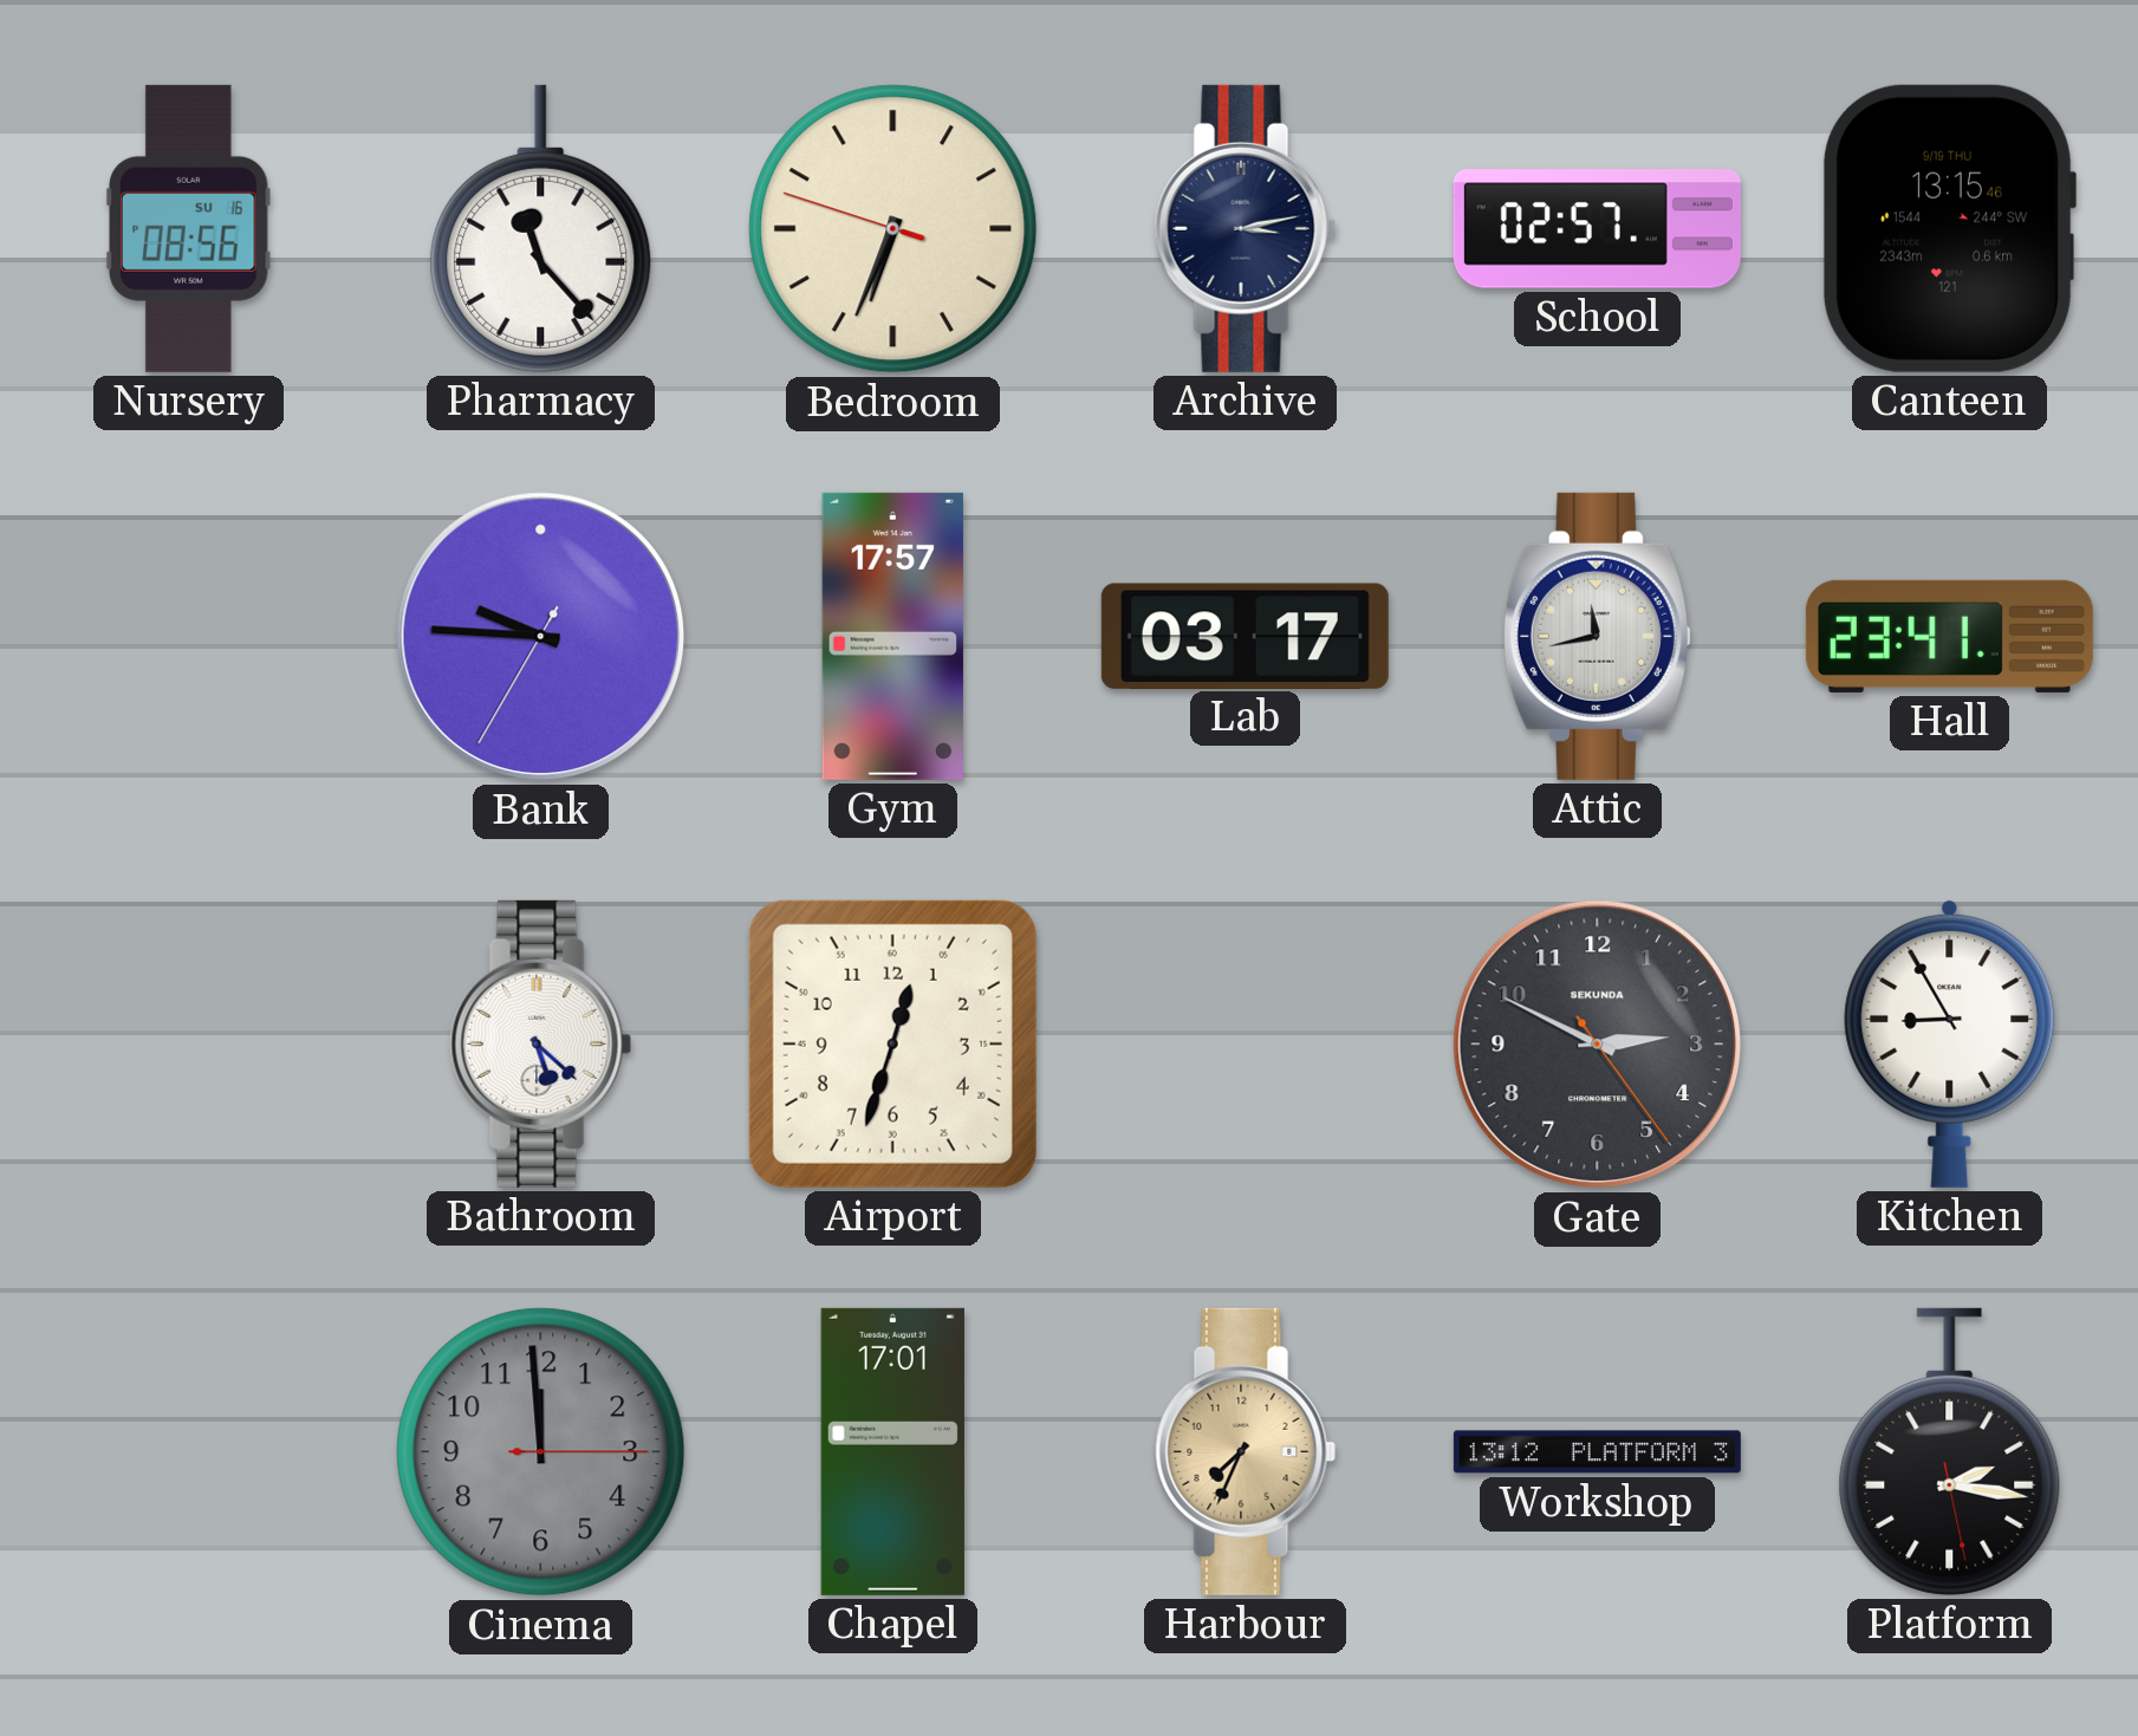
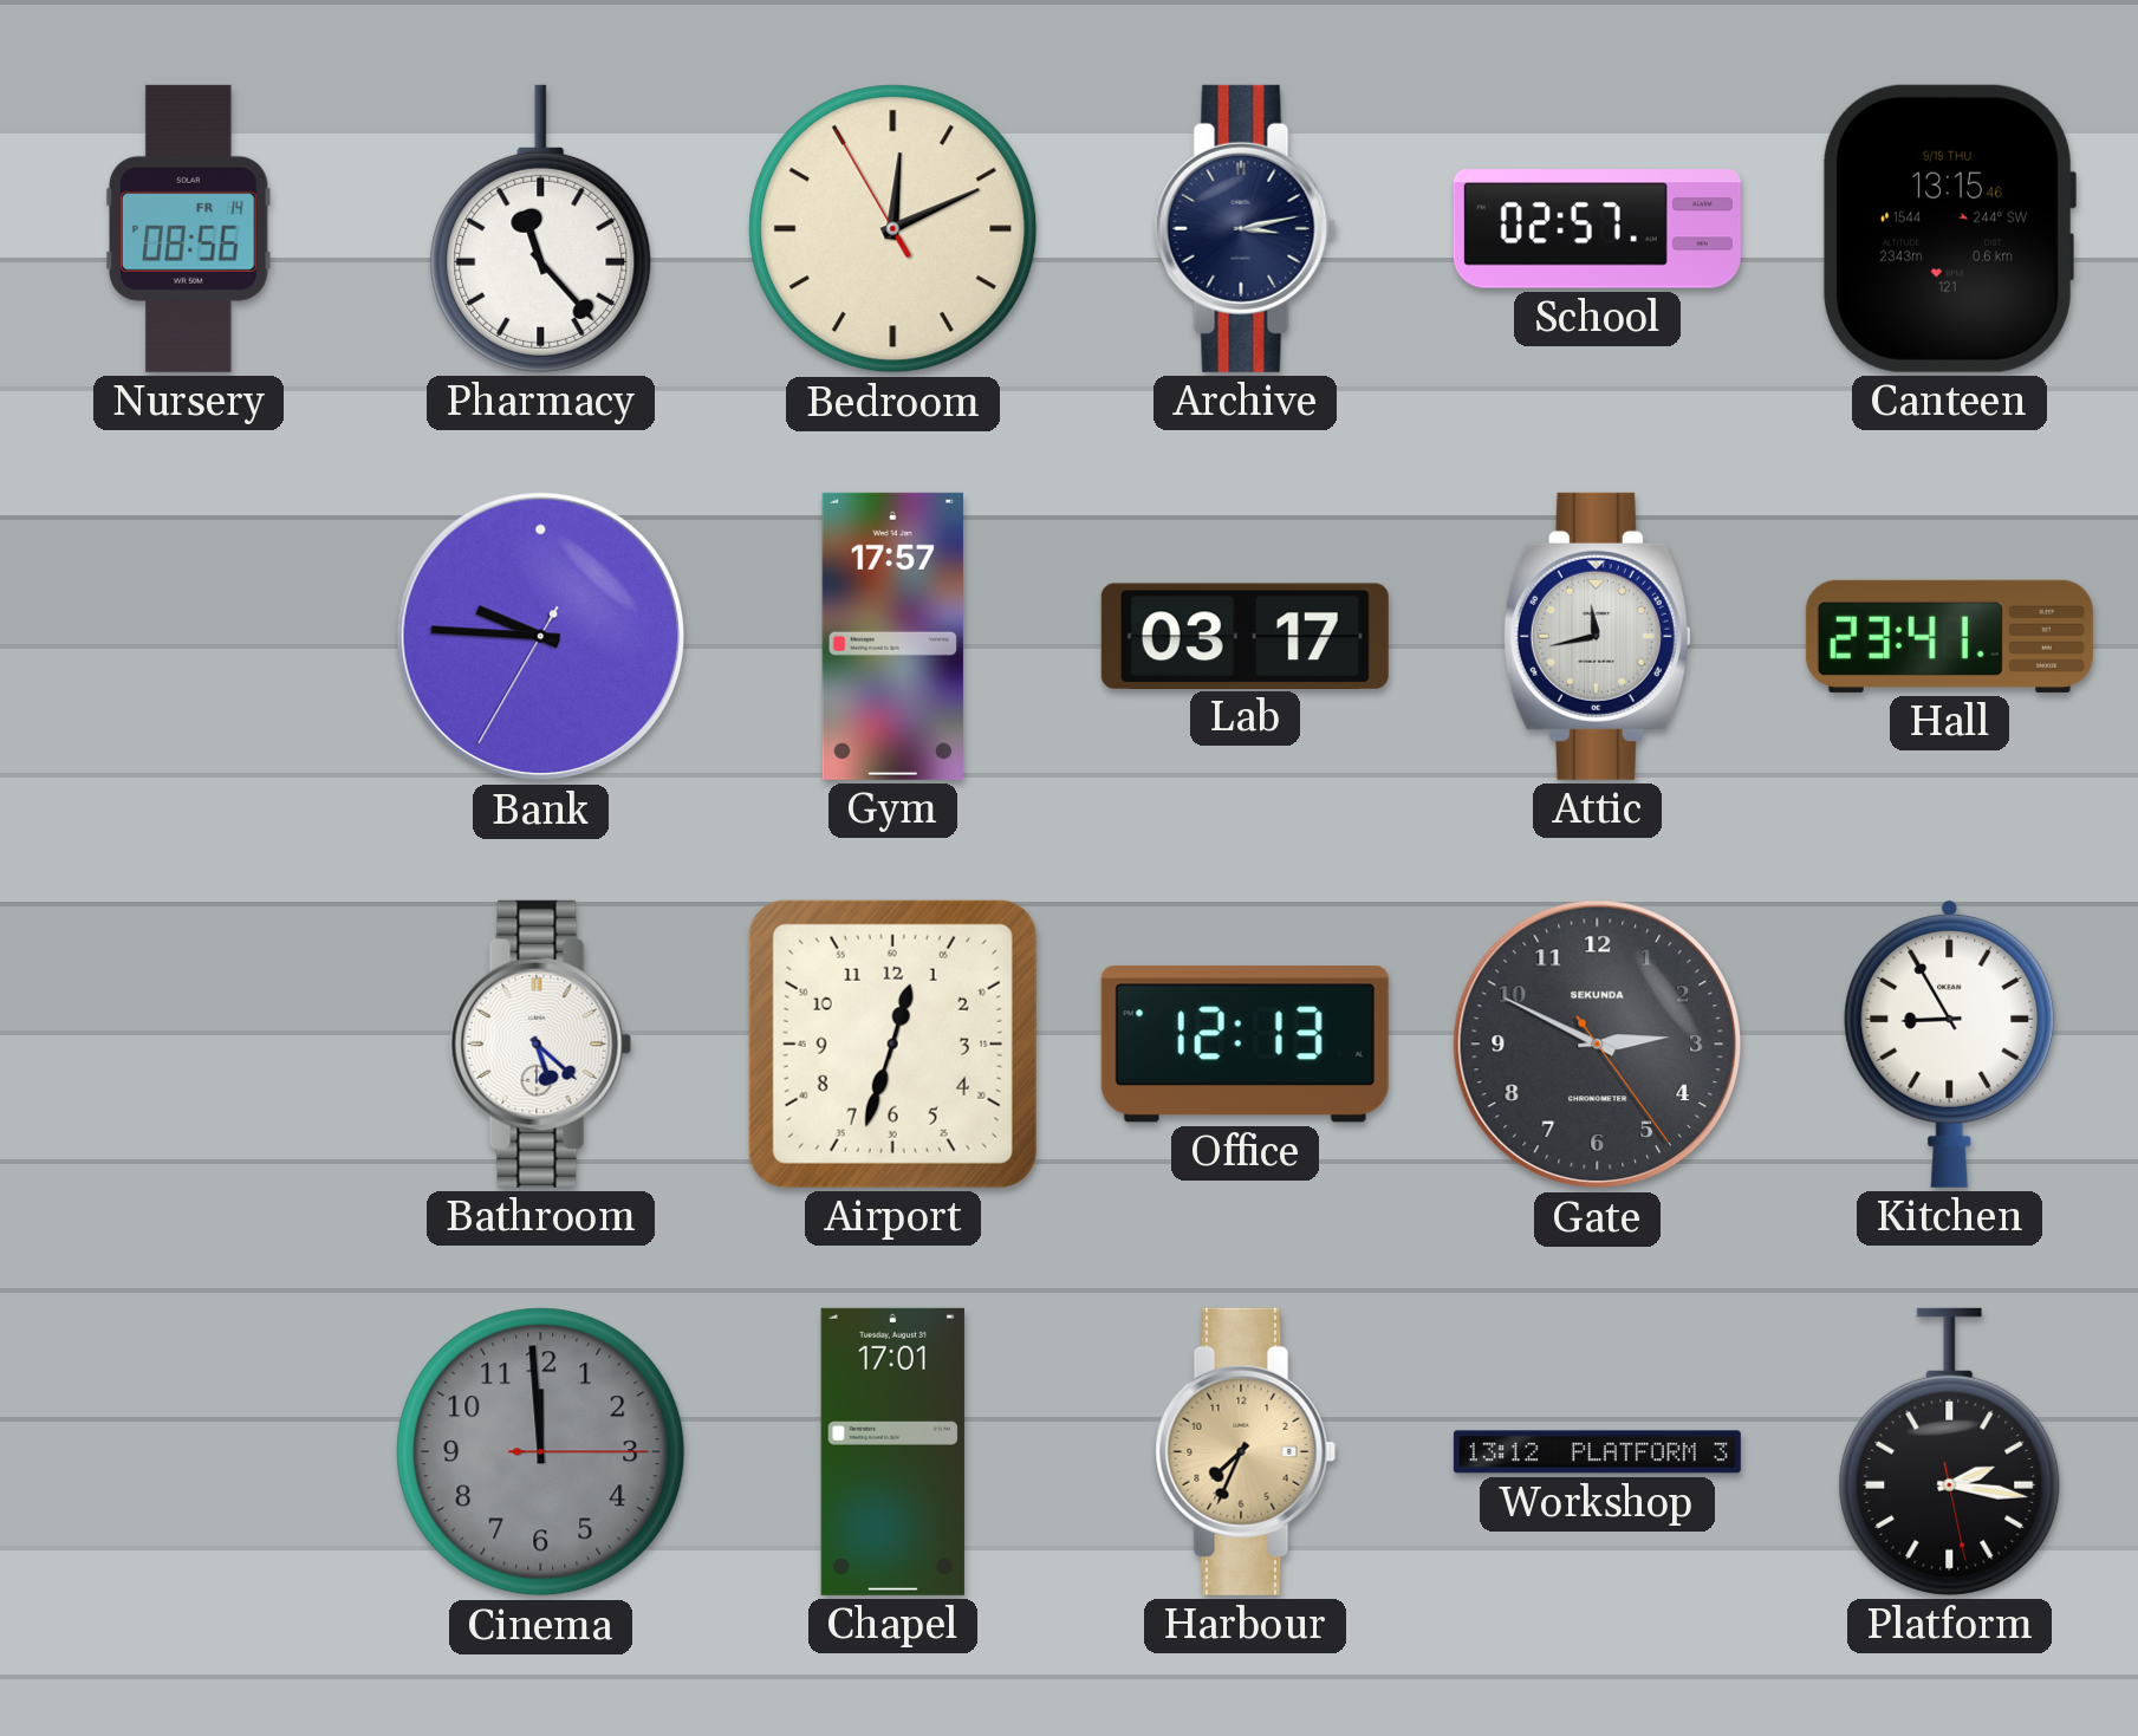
Nursery date: SU 16 -> FR 14
Bedroom: 6:33 -> 12:10
Office: none -> 12:13
